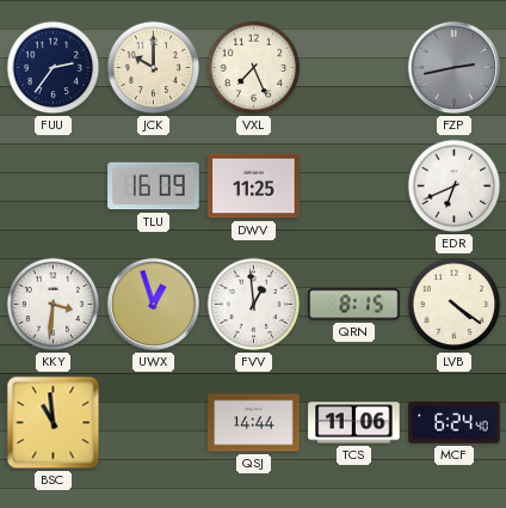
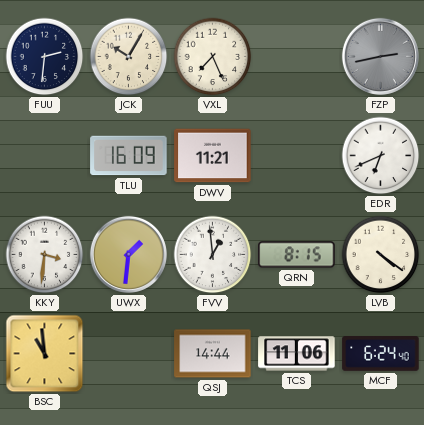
FUU: 2:36 -> 2:31
JCK: 10:00 -> 10:05
DWV: 11:25 -> 11:21
UWX: 12:57 -> 1:31
